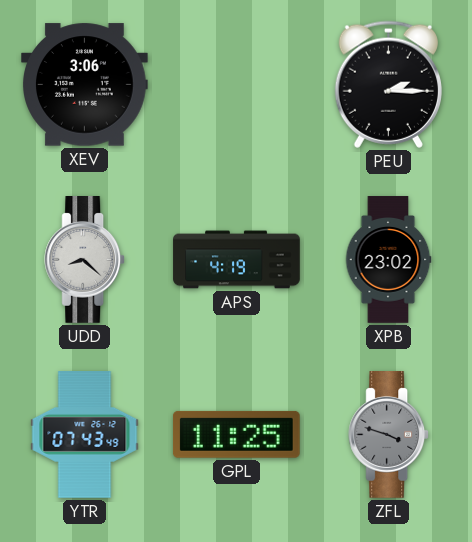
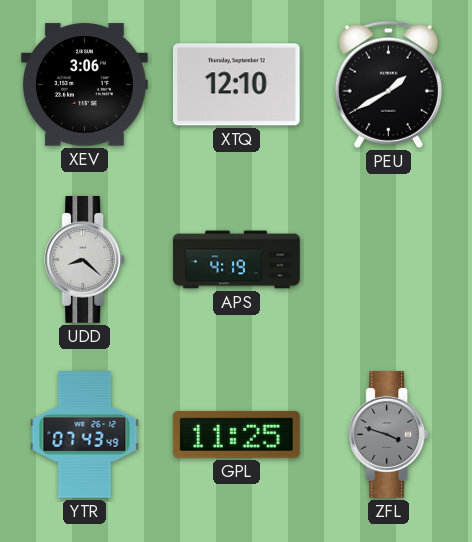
XTQ: none -> 12:10
PEU: 2:15 -> 1:40
XPB: 23:02 -> none
